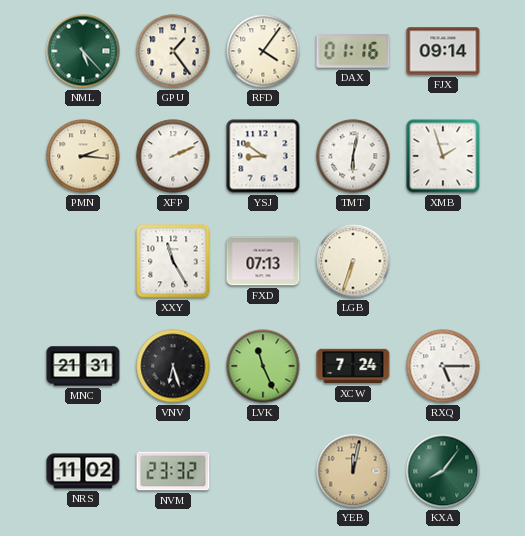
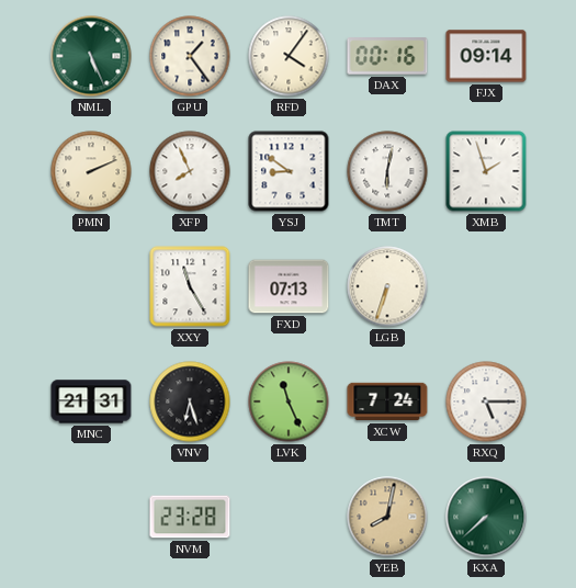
NML: 5:23 -> 5:26
DAX: 01:16 -> 00:16
PMN: 2:16 -> 2:11
XFP: 2:11 -> 7:56
NRS: 11:02 -> none
NVM: 23:32 -> 23:28
YEB: 12:02 -> 8:02
KXA: 8:06 -> 7:38
